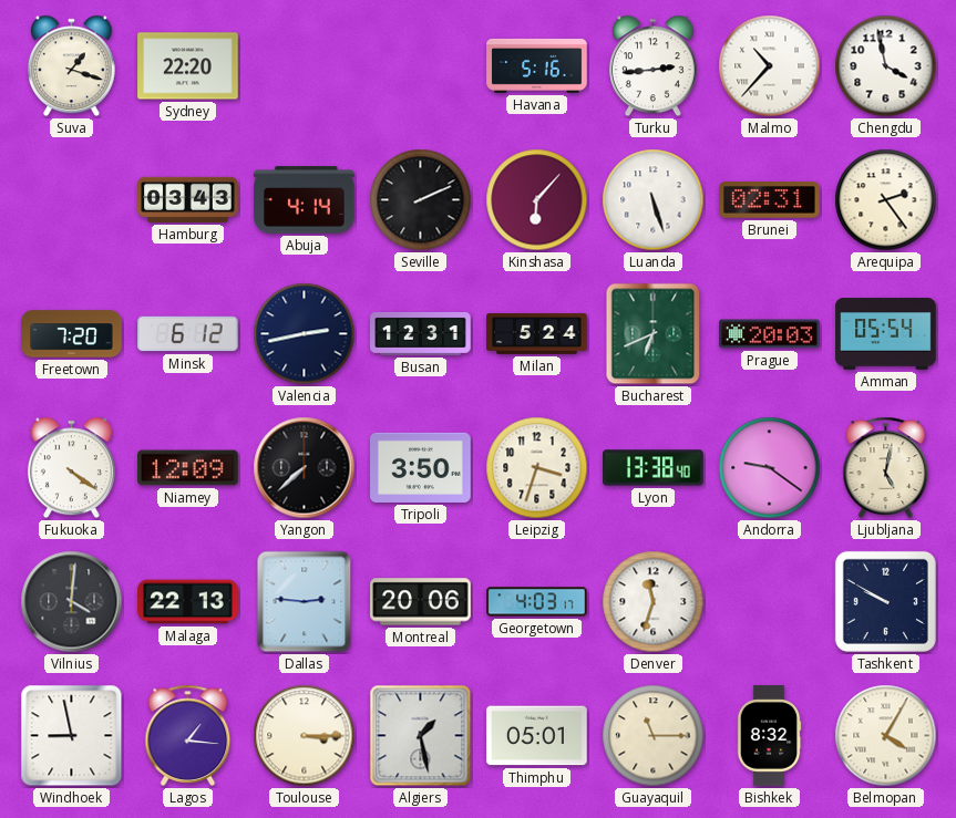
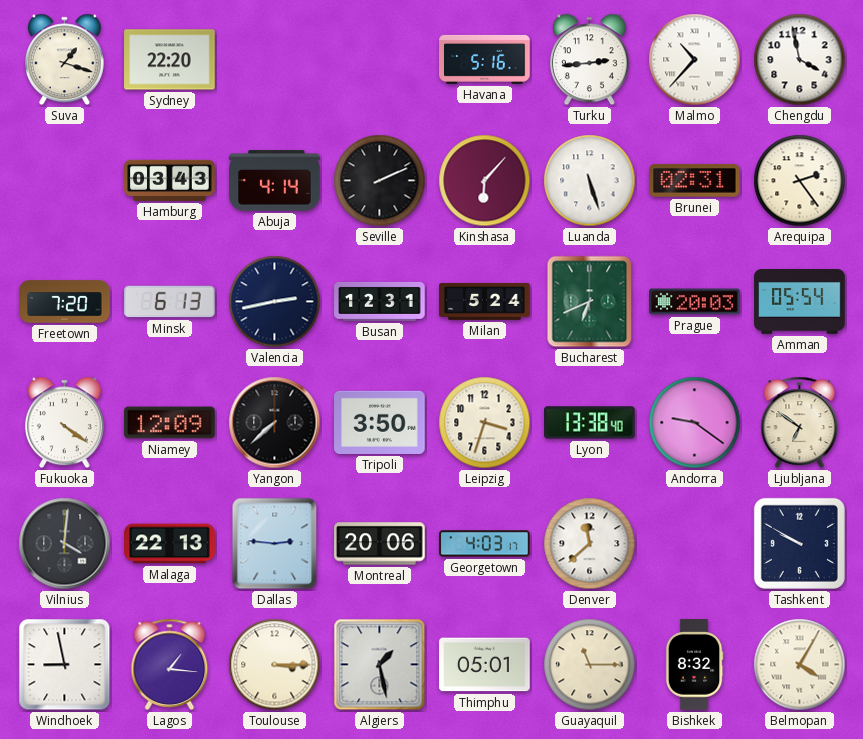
Minsk: 6:12 -> 6:13
Ljubljana: 5:02 -> 6:51
Denver: 11:33 -> 11:38
